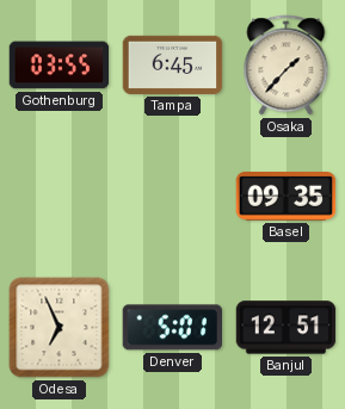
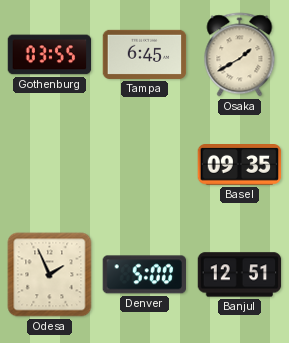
Osaka: 1:37 -> 1:40
Odesa: 6:56 -> 1:56
Denver: 5:01 -> 5:00
